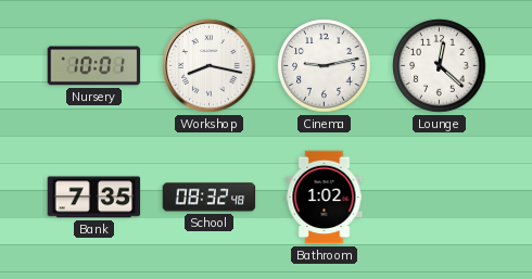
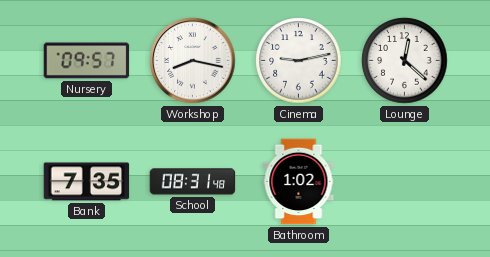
Nursery: 10:01 -> 09:57
School: 08:32 -> 08:31
